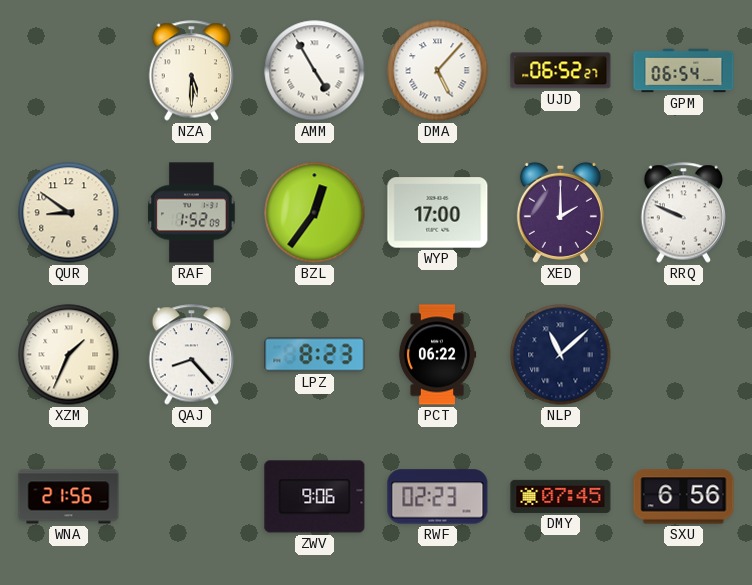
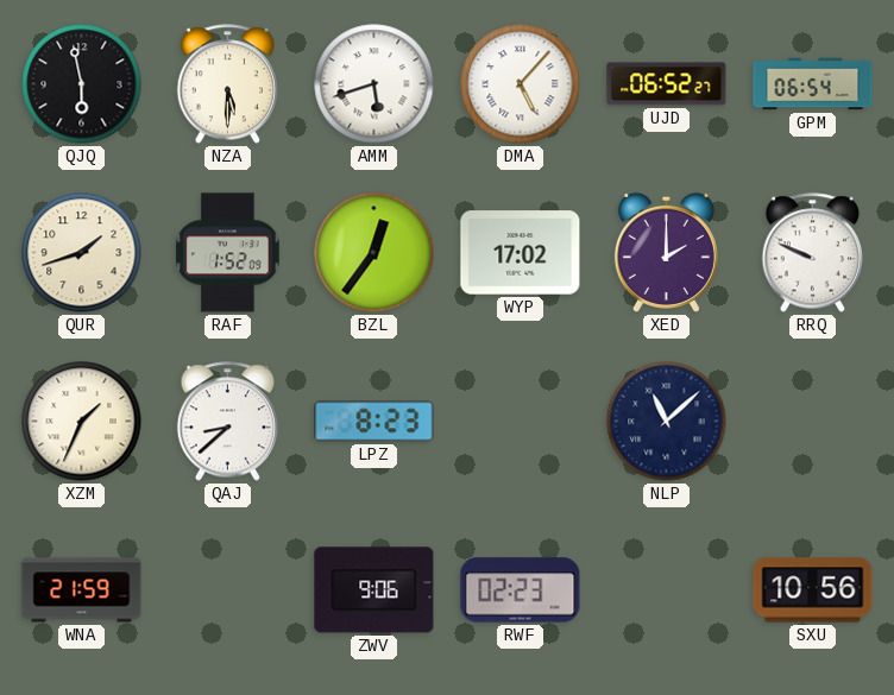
QJQ: none -> 5:58
AMM: 4:55 -> 5:42
QUR: 8:51 -> 1:42
WYP: 17:00 -> 17:02
QAJ: 8:23 -> 8:38
PCT: 06:22 -> none
WNA: 21:56 -> 21:59
DMY: 07:45 -> none
SXU: 6:56 -> 10:56
